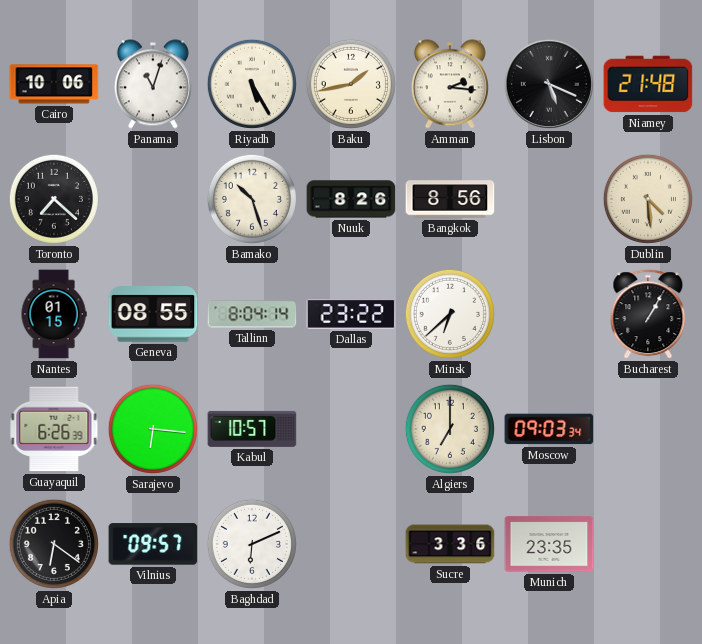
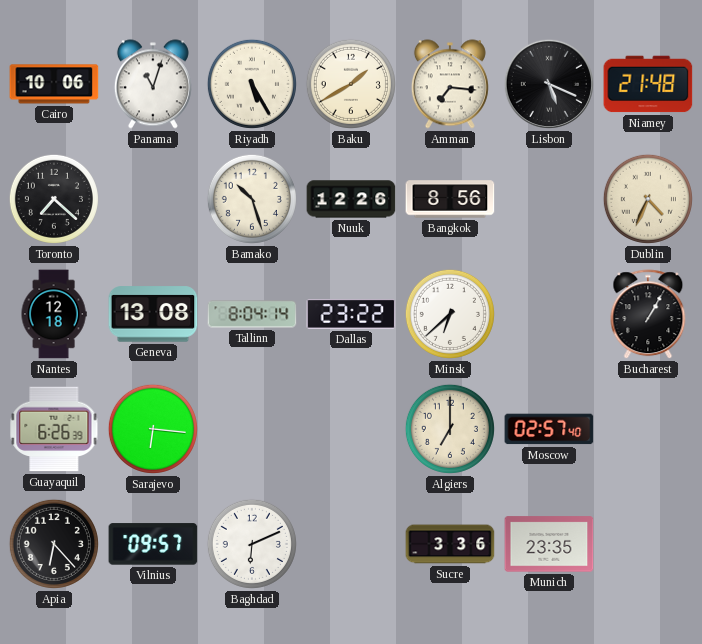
Baku: 1:43 -> 1:40
Amman: 2:16 -> 7:16
Nuuk: 8:26 -> 12:26
Dublin: 4:29 -> 4:34
Nantes: 01:15 -> 12:18
Geneva: 08:55 -> 13:08
Kabul: 10:57 -> none
Moscow: 09:03 -> 02:57
Apia: 6:21 -> 6:23
